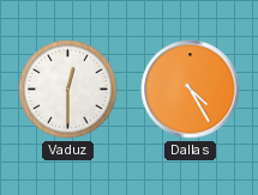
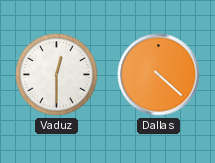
Dallas: 4:25 -> 4:22
